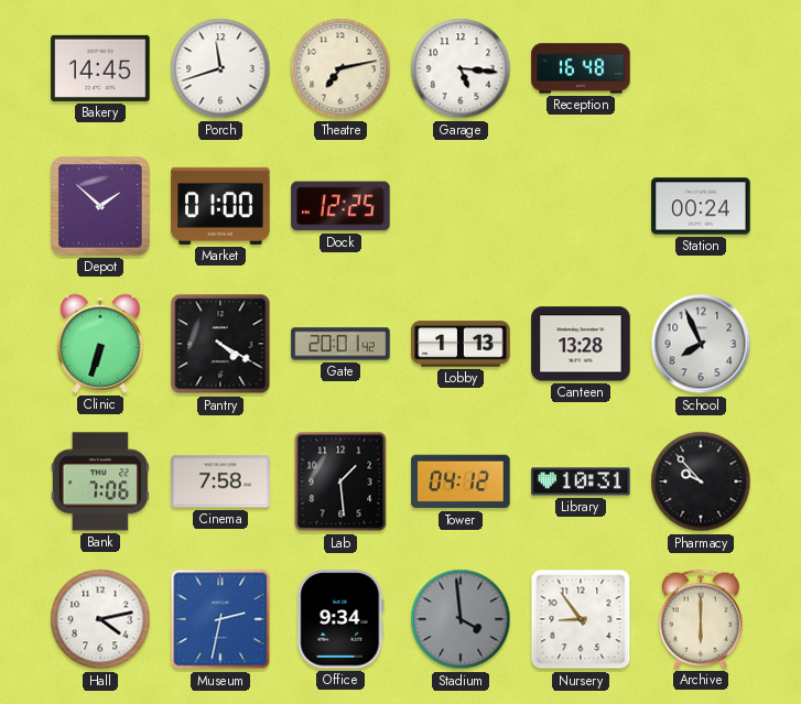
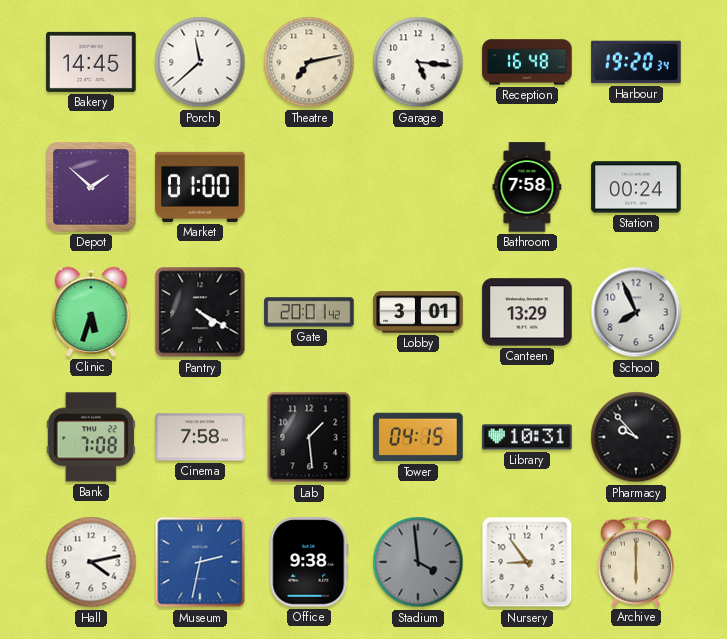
Porch: 11:42 -> 11:38
Harbour: none -> 19:20
Dock: 12:25 -> none
Bathroom: none -> 7:58
Clinic: 6:33 -> 5:33
Lobby: 1:13 -> 3:01
Canteen: 13:28 -> 13:29
Bank: 7:06 -> 7:08
Tower: 04:12 -> 04:15
Office: 9:34 -> 9:38
